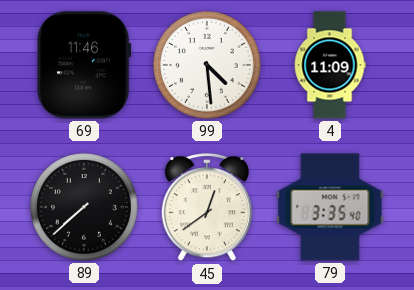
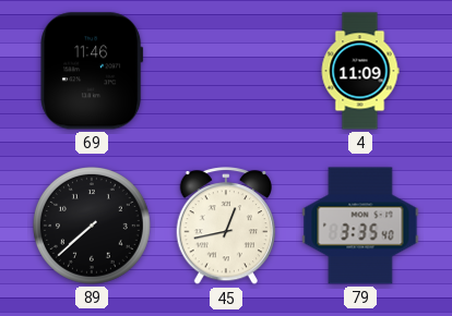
99: 4:29 -> none
45: 12:39 -> 12:43
